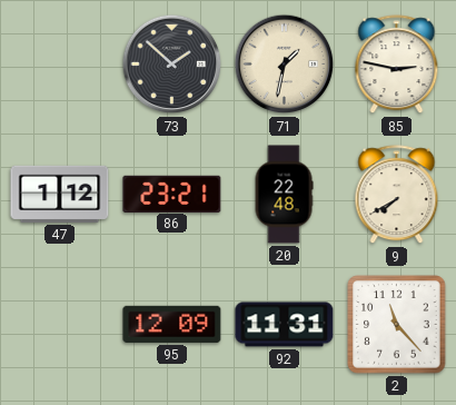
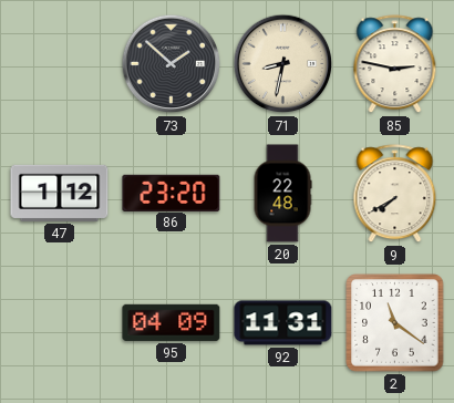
71: 1:32 -> 8:32
86: 23:21 -> 23:20
95: 12:09 -> 04:09
2: 11:23 -> 11:21
